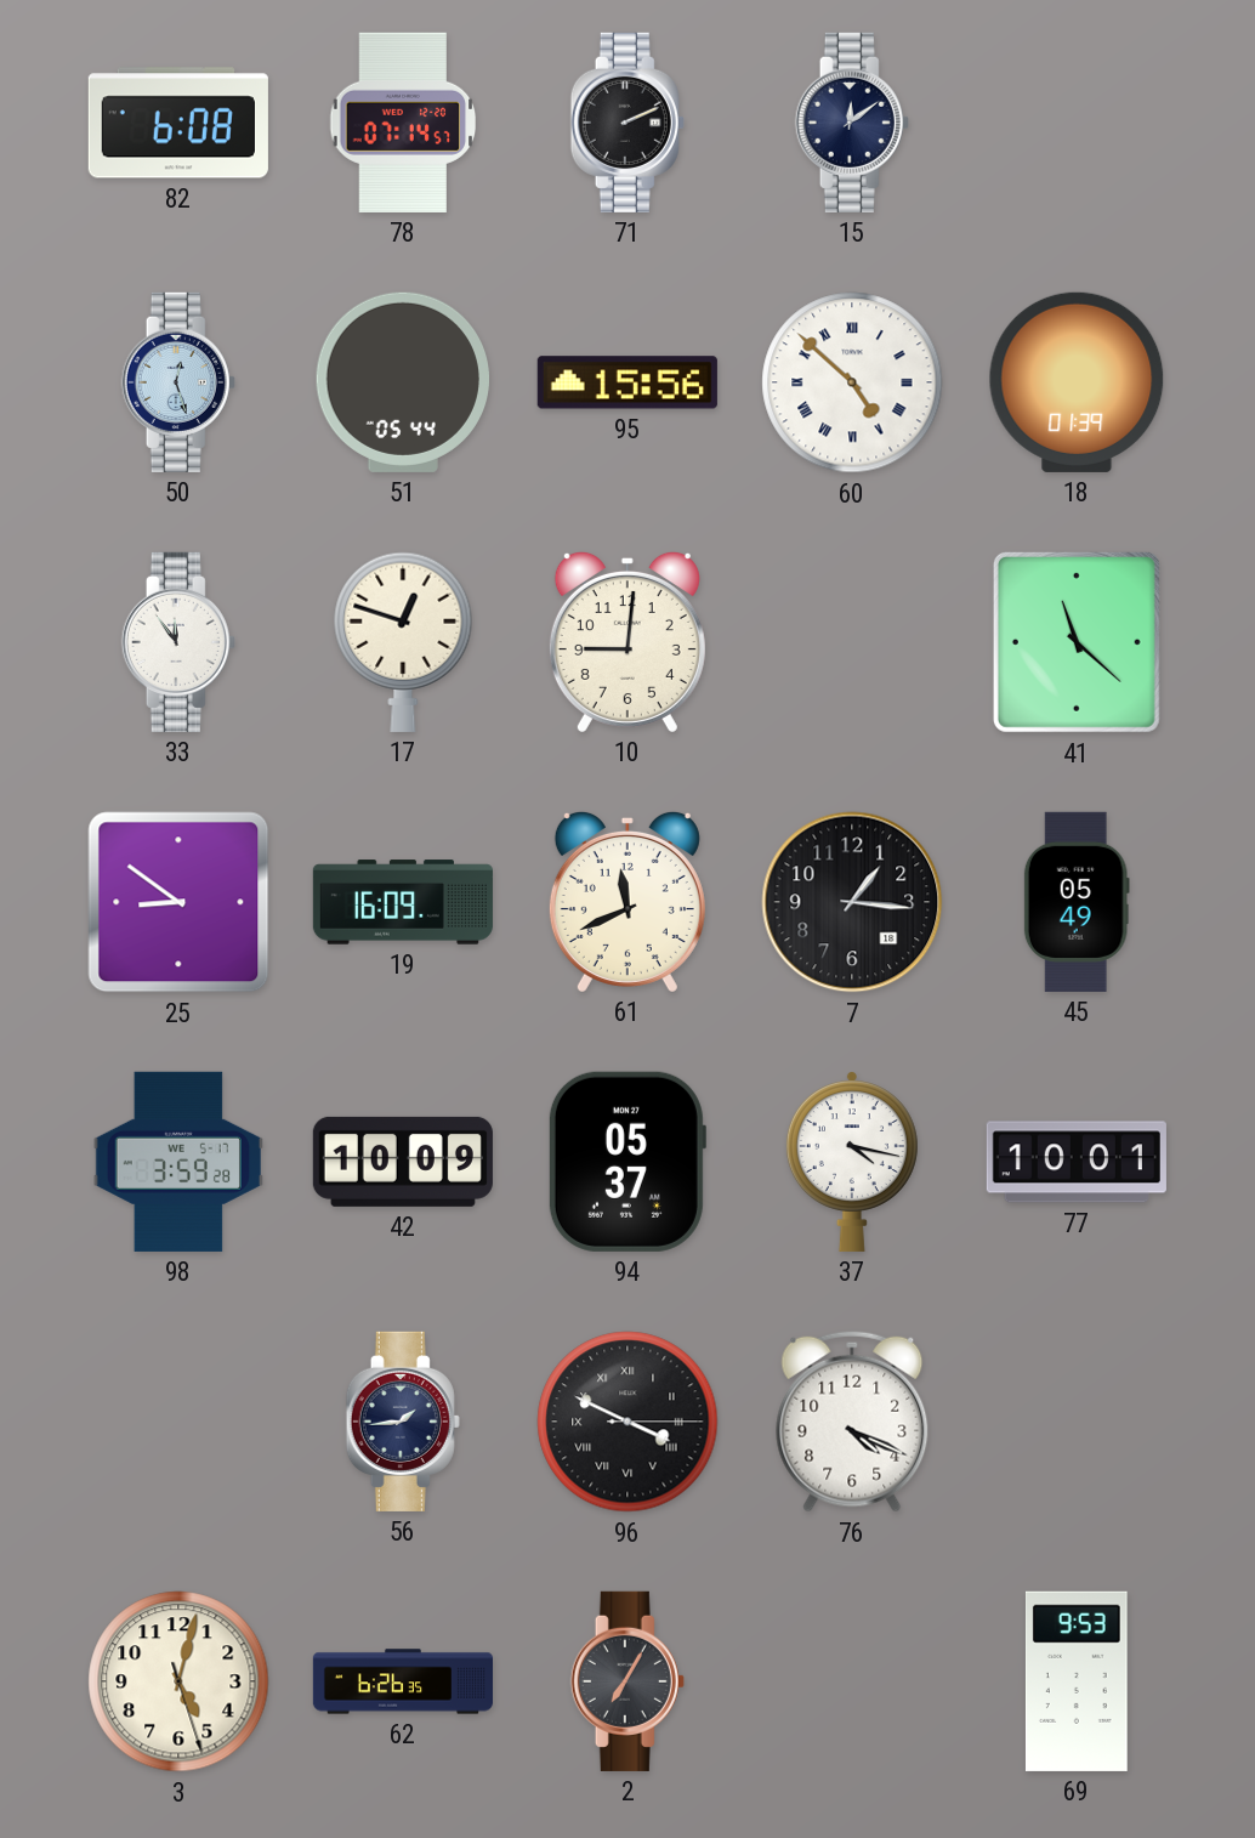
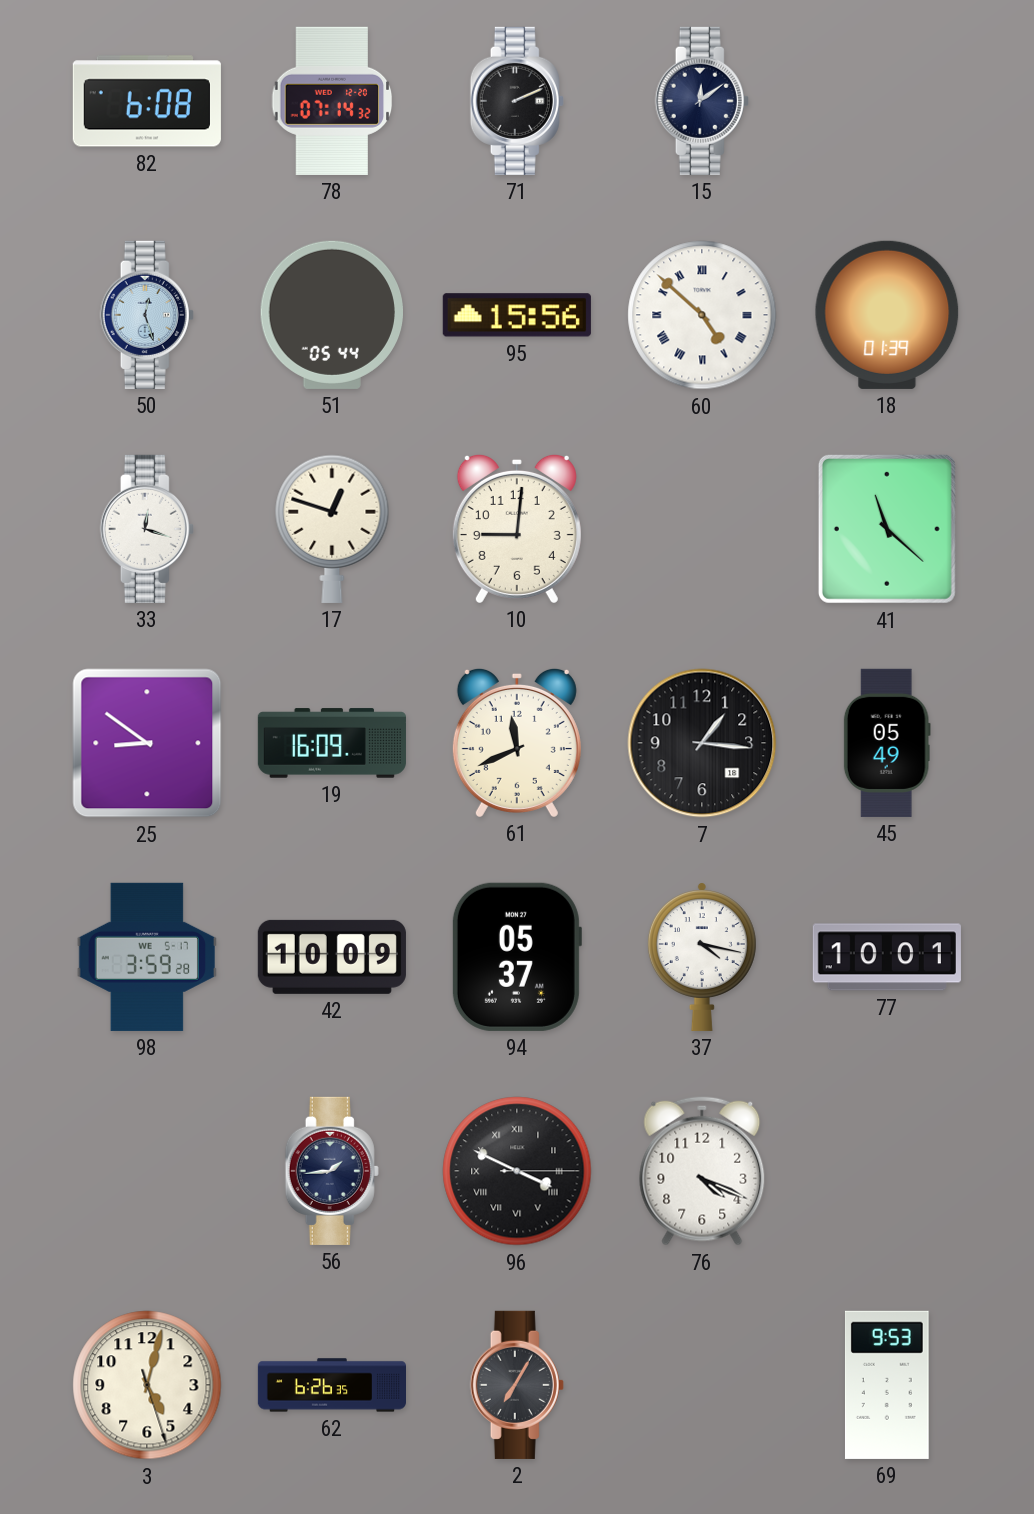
78: 07:14:57 -> 07:14:32
33: 11:54 -> 12:18
